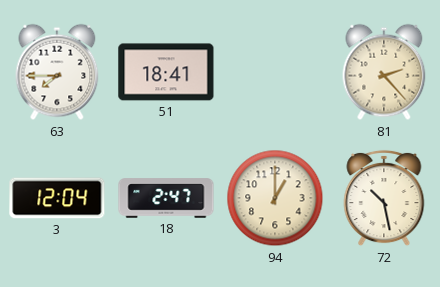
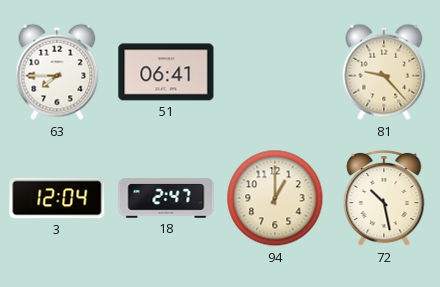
51: 18:41 -> 06:41
81: 2:23 -> 9:23
